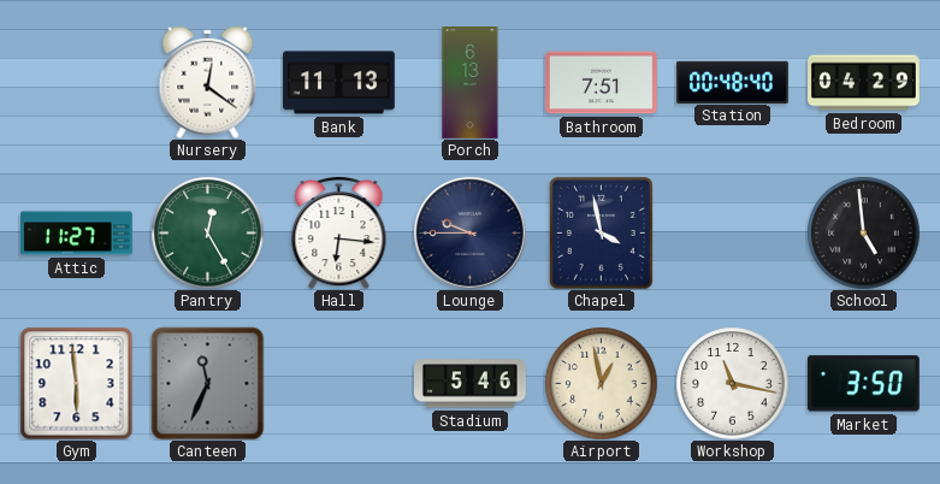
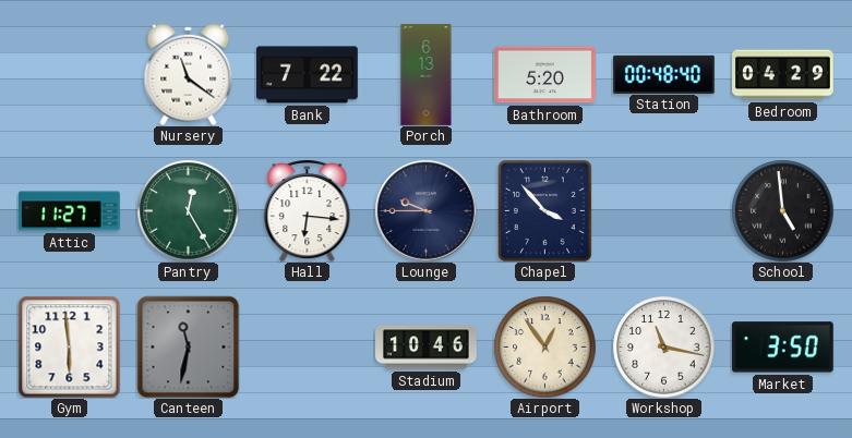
Nursery: 12:21 -> 11:21
Bank: 11:13 -> 7:22
Bathroom: 7:51 -> 5:20
Chapel: 3:58 -> 3:53
Canteen: 11:34 -> 11:32
Stadium: 5:46 -> 10:46
Airport: 12:58 -> 12:54
